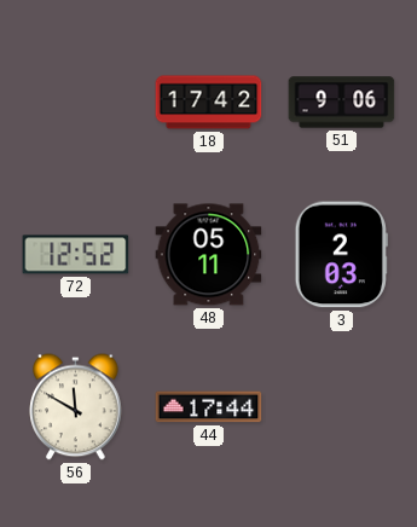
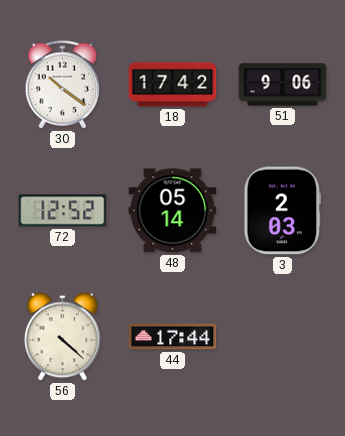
30: none -> 10:21
48: 05:11 -> 05:14
56: 11:50 -> 4:22
